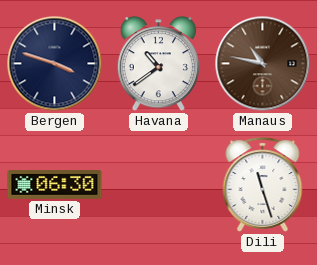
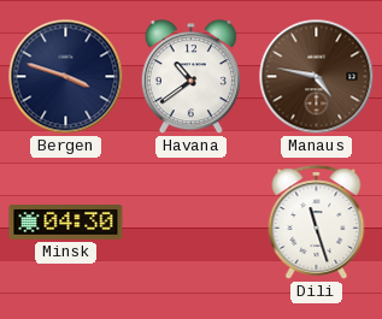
Manaus: 10:47 -> 4:47
Minsk: 06:30 -> 04:30
